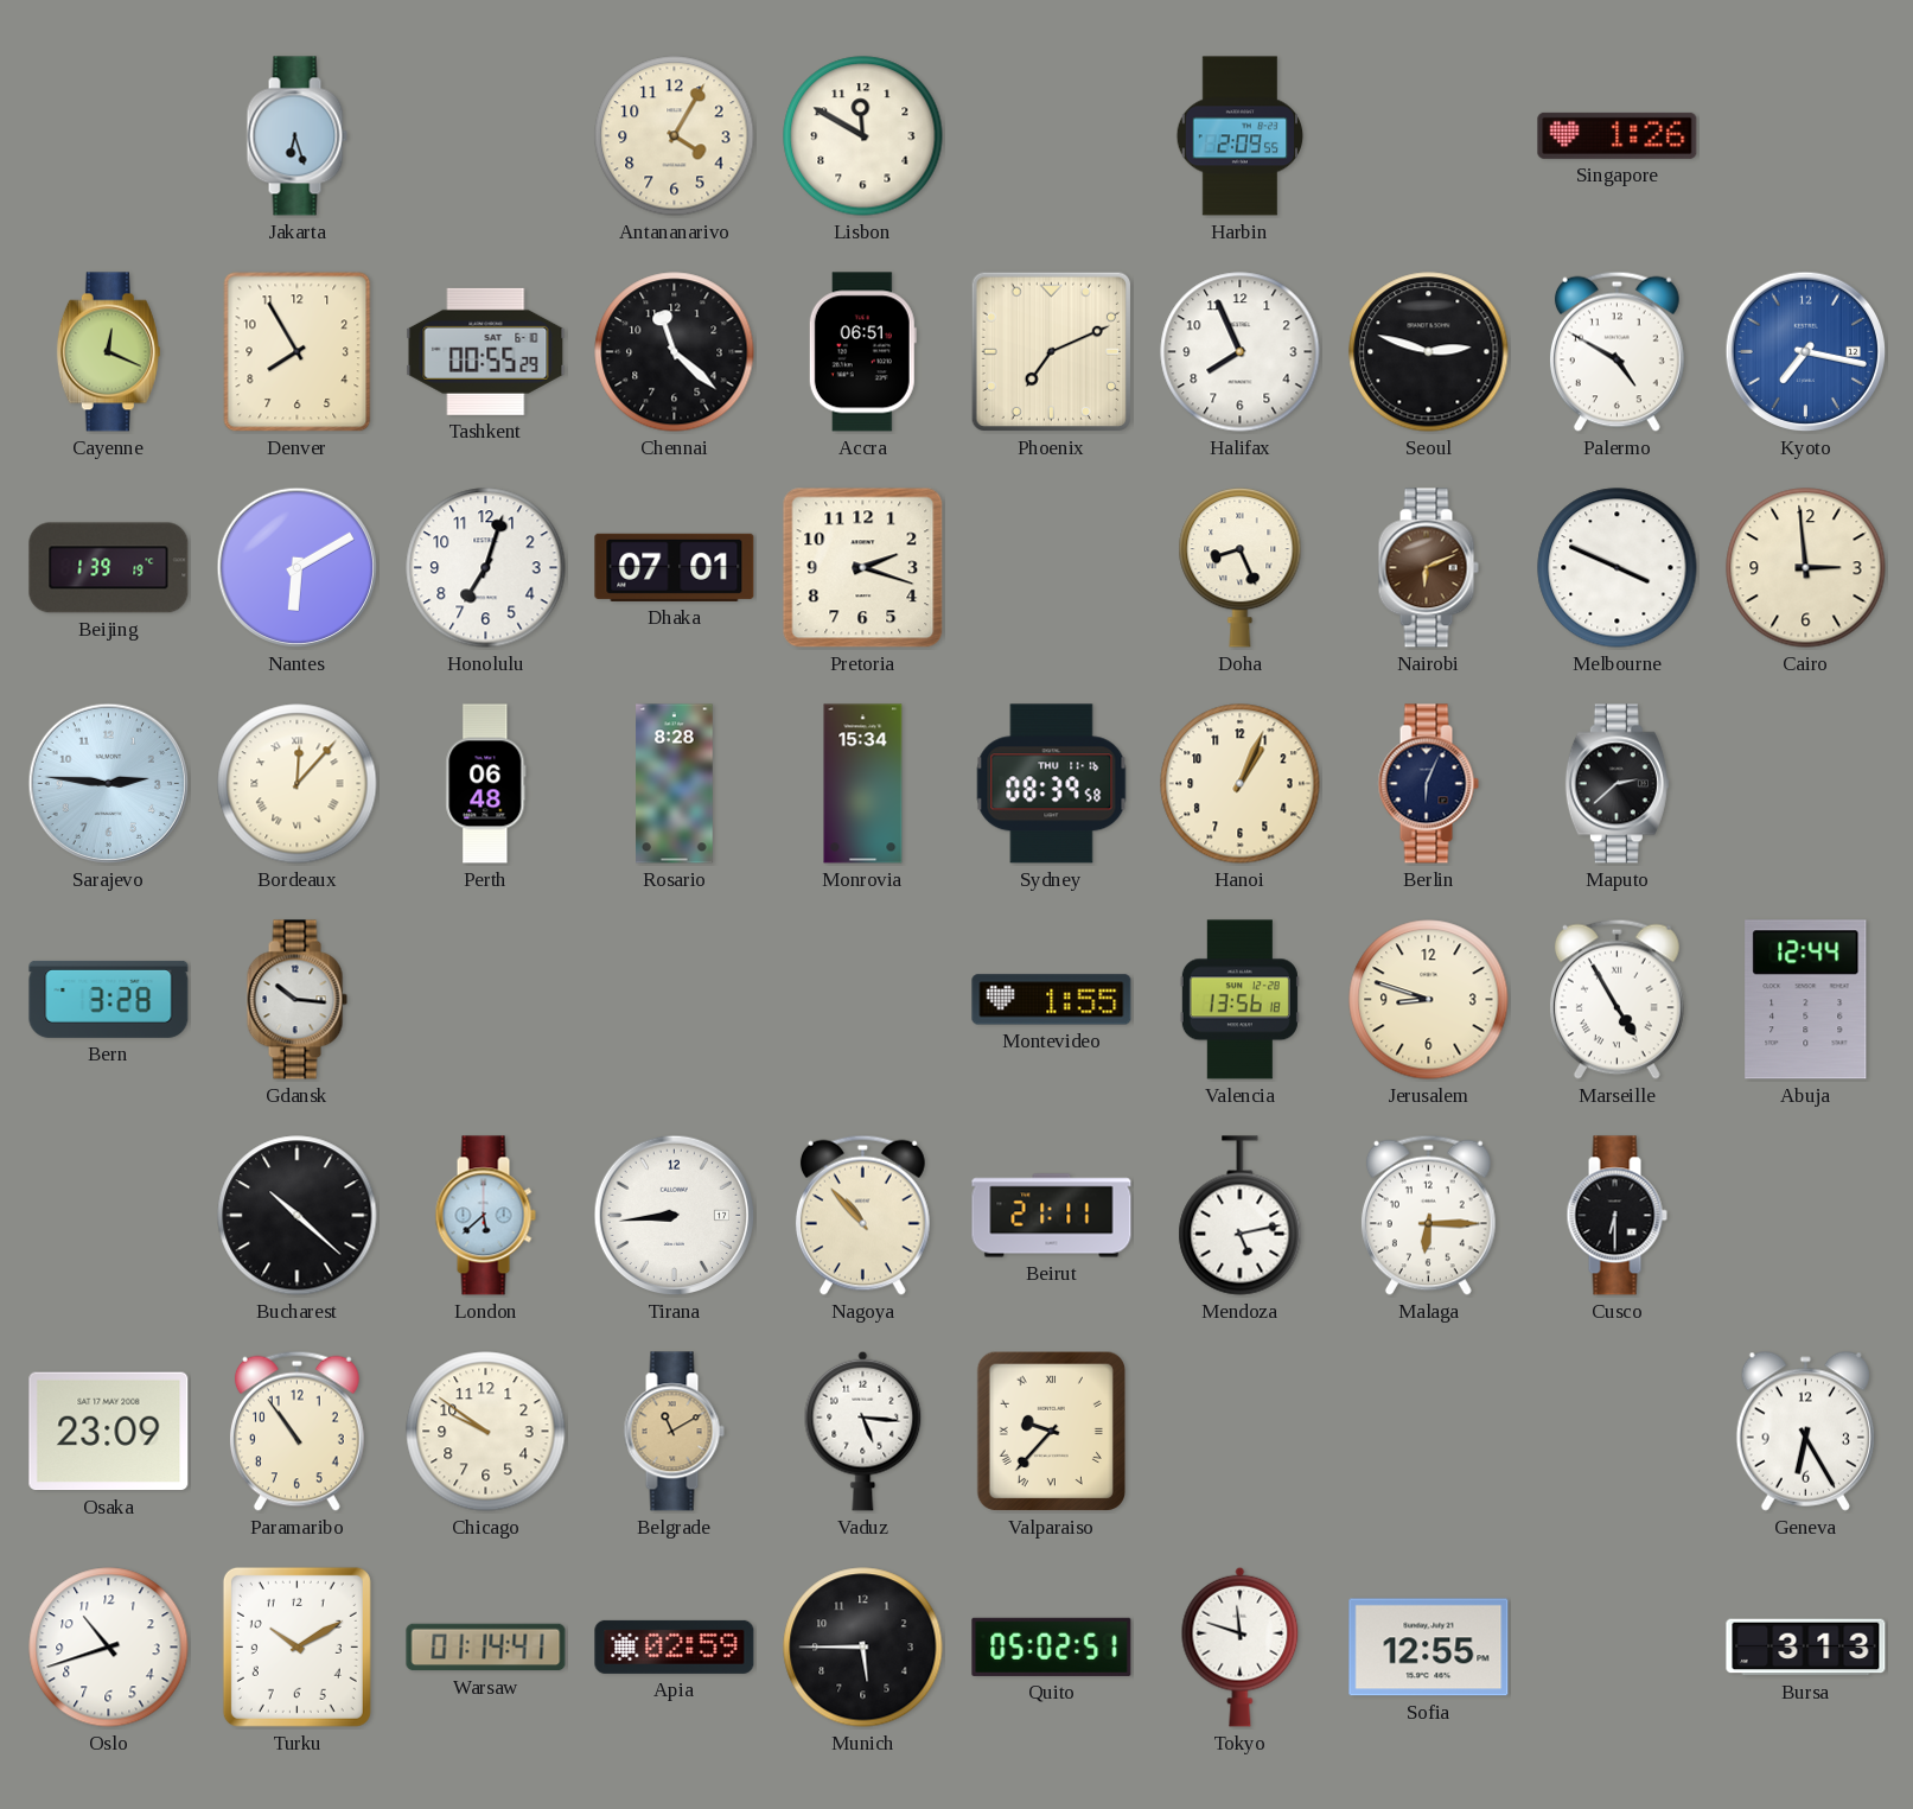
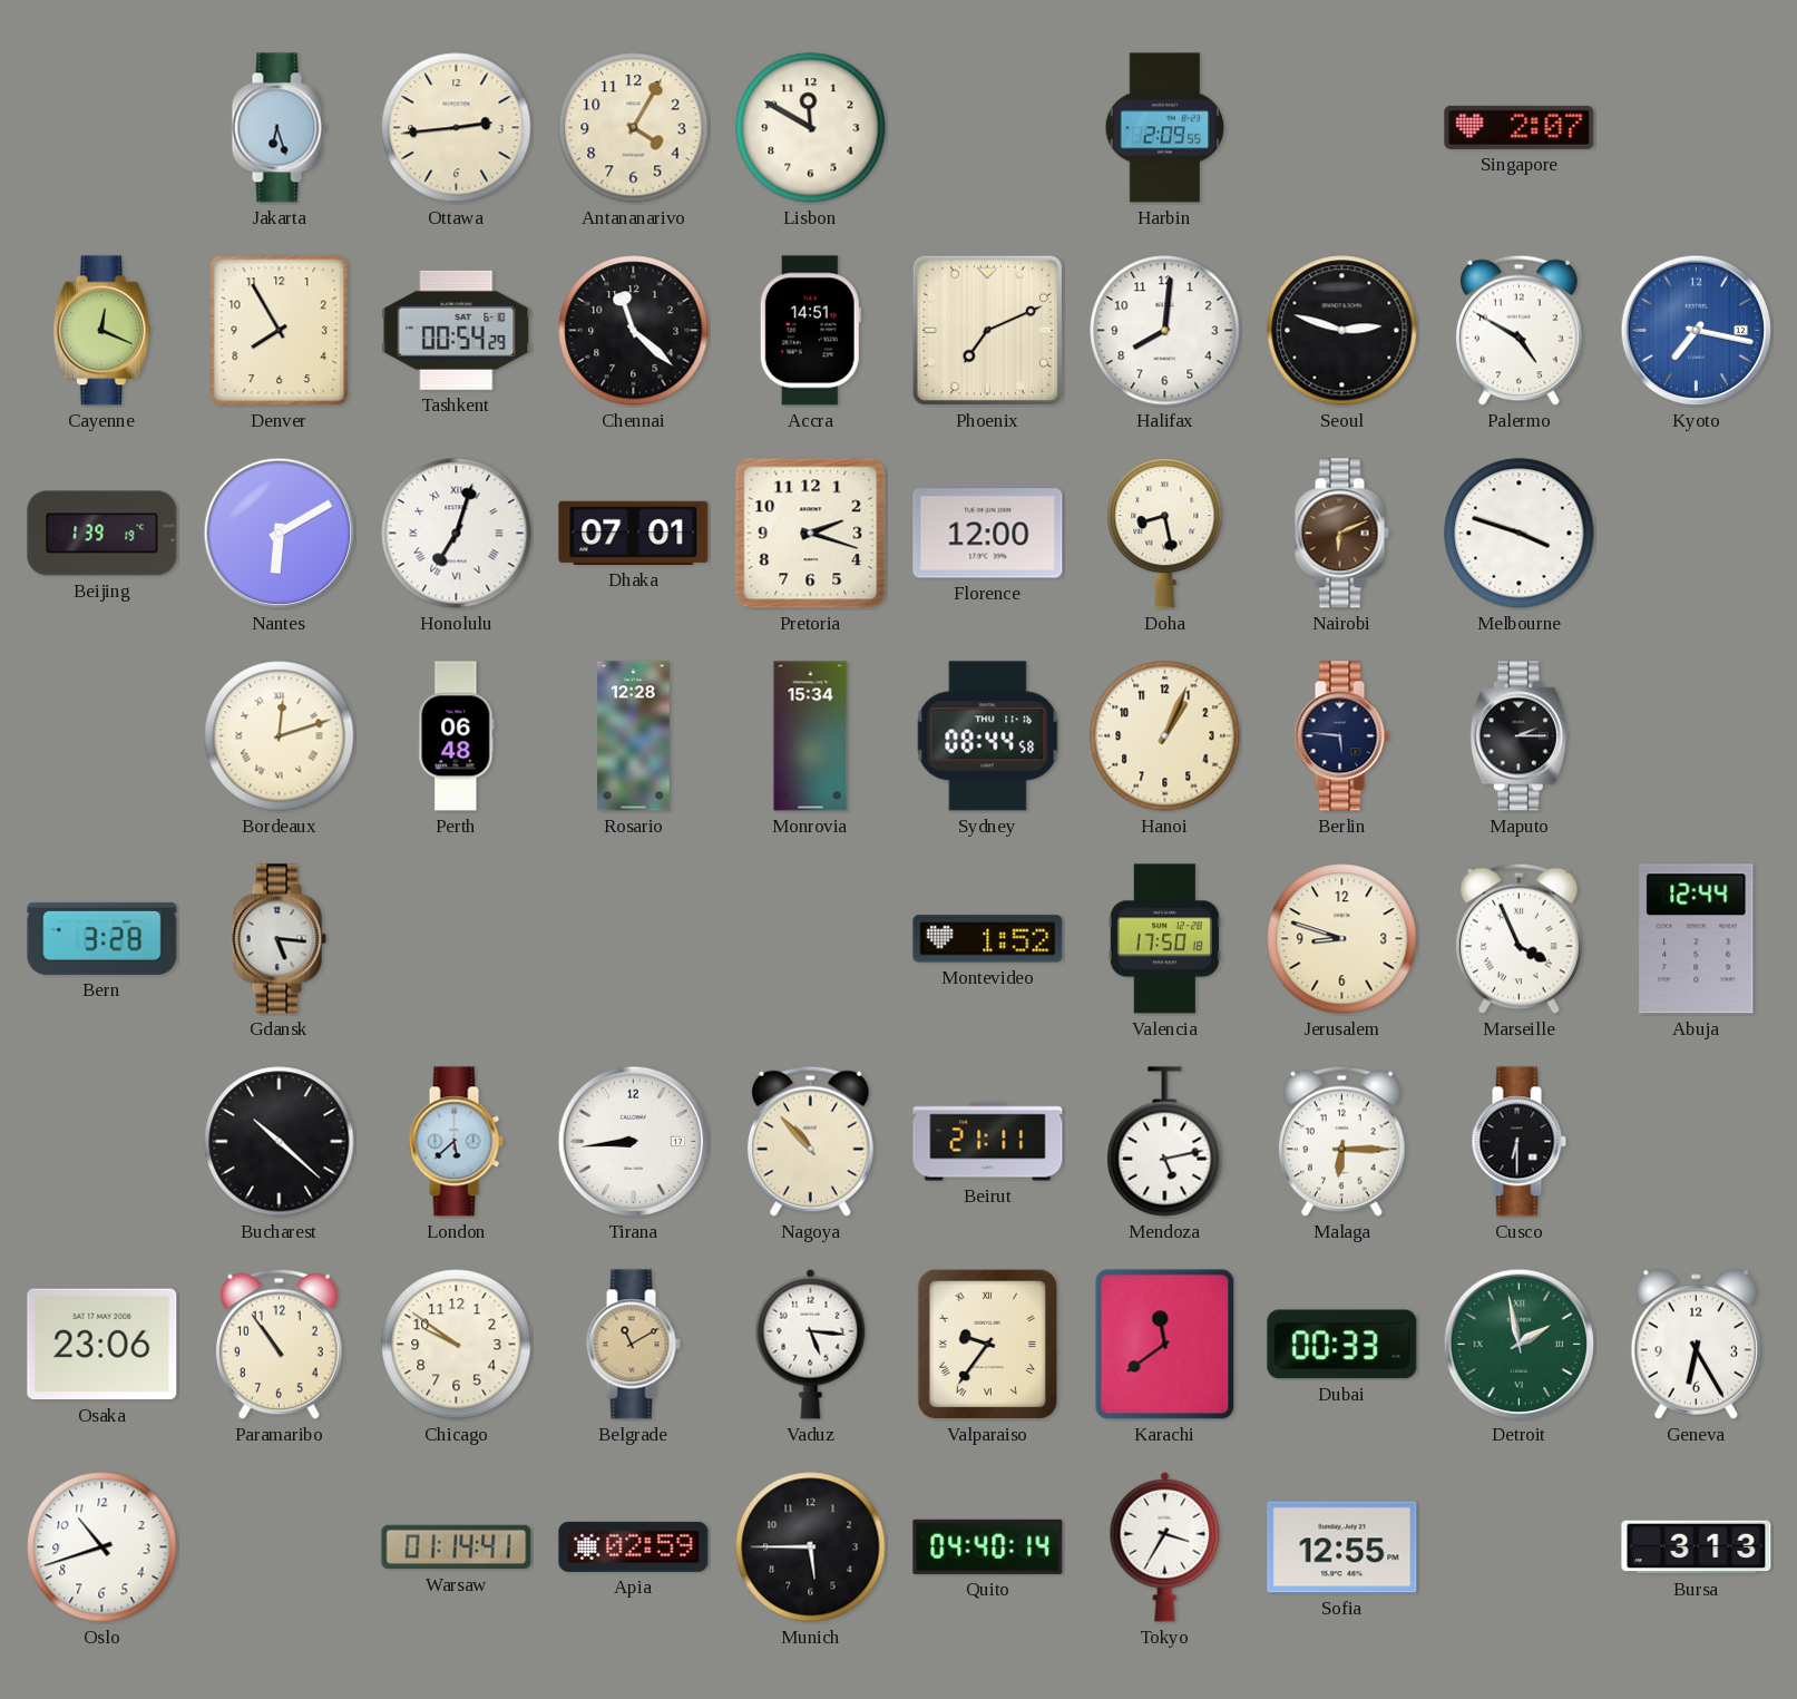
Ottawa: none -> 2:44
Singapore: 1:26 -> 2:07
Tashkent: 00:55 -> 00:54
Accra: 06:51 -> 14:51
Halifax: 7:56 -> 8:01
Honolulu numerals: Arabic -> Roman
Florence: none -> 12:00
Doha: 8:26 -> 8:28
Melbourne: 3:49 -> 3:48
Cairo: 2:59 -> none
Sarajevo: 2:46 -> none
Bordeaux: 12:07 -> 12:12
Rosario: 8:28 -> 12:28
Sydney: 08:39 -> 08:44
Berlin: 6:04 -> 5:46
Maputo: 2:38 -> 2:15
Gdansk: 10:16 -> 5:16
Montevideo: 1:55 -> 1:52
Valencia: 13:56 -> 17:50
Marseille: 4:55 -> 3:56
Osaka: 23:09 -> 23:06
Valparaiso: 9:37 -> 9:36
Karachi: none -> 11:39
Dubai: none -> 00:33
Detroit: none -> 1:58
Turku: 10:10 -> none
Quito: 05:02 -> 04:40
Tokyo: 11:48 -> 3:35
